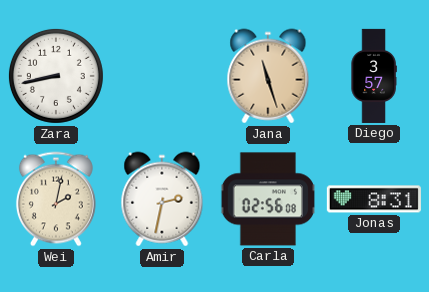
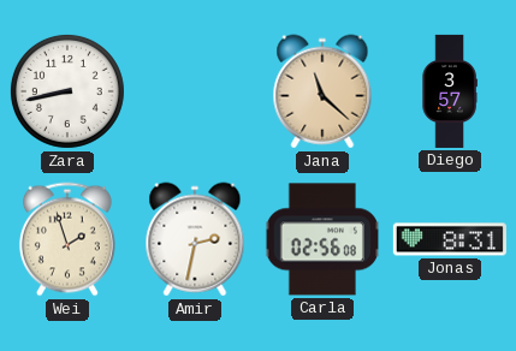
Jana: 11:27 -> 11:22
Wei: 2:02 -> 1:57
